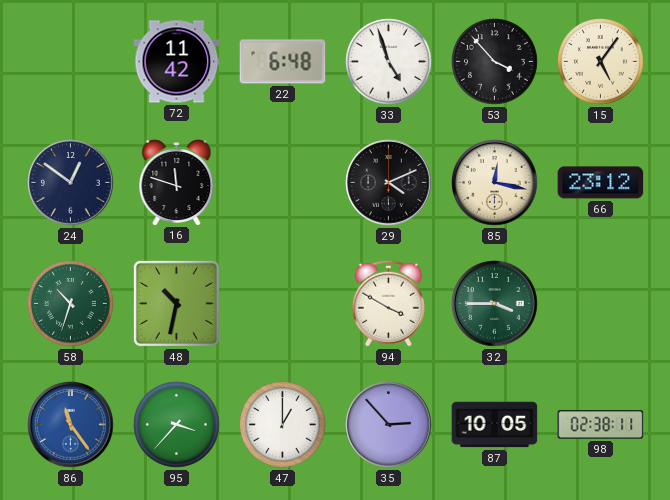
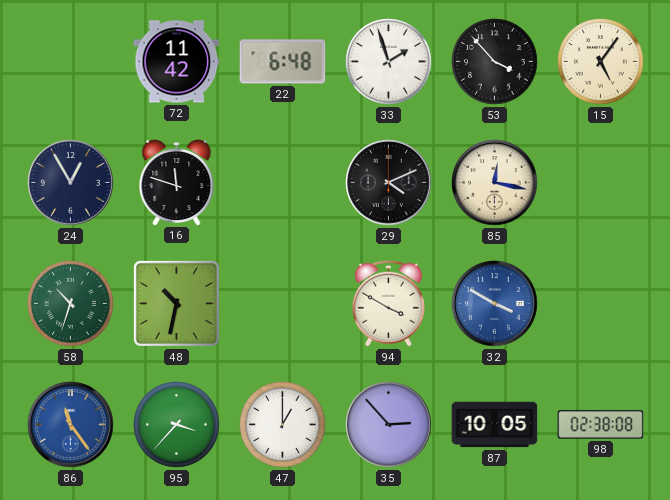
33: 4:57 -> 1:57
24: 12:51 -> 12:55
66: 23:12 -> none
32: 3:45 -> 3:50
32 dial: green -> blue
98: 02:38:11 -> 02:38:08
